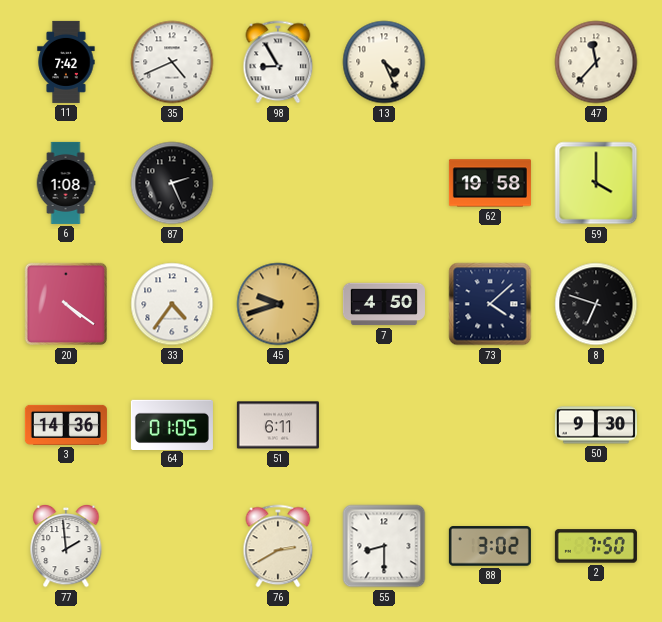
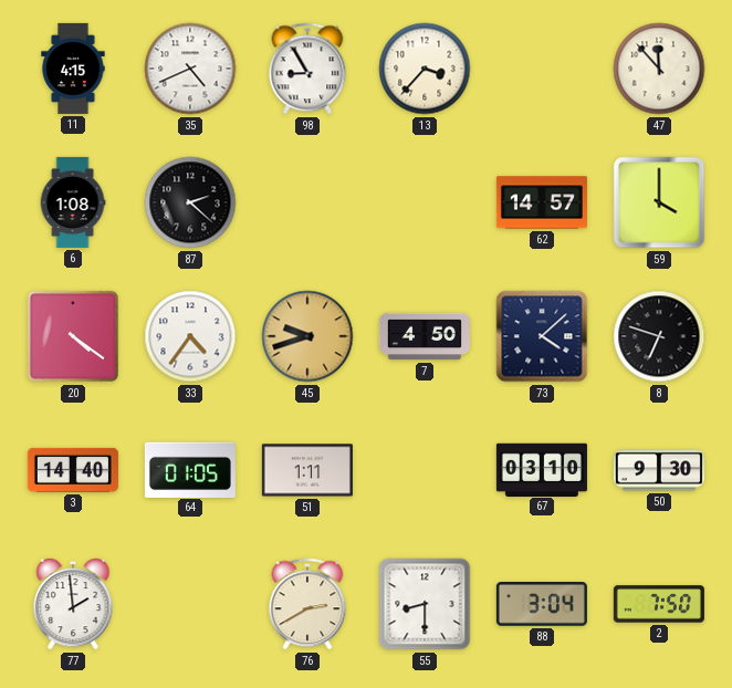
11: 7:42 -> 4:15
13: 4:26 -> 3:37
47: 11:37 -> 11:53
87: 2:26 -> 2:22
62: 19:58 -> 14:57
3: 14:36 -> 14:40
51: 6:11 -> 1:11
67: none -> 03:10
88: 3:02 -> 3:04
